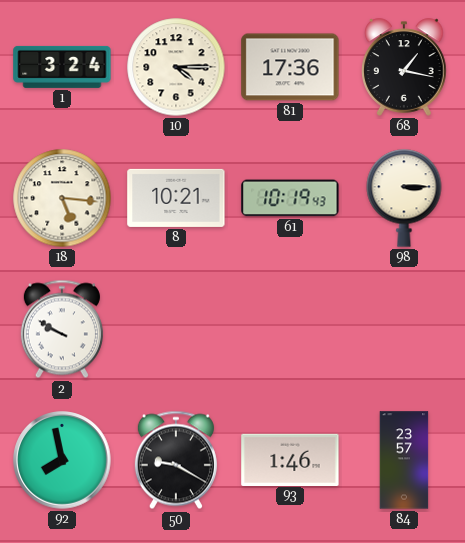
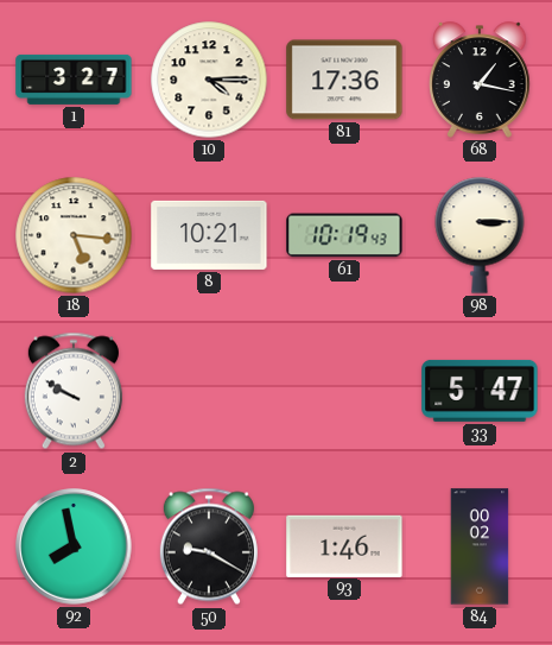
1: 3:24 -> 3:27
33: none -> 5:47
84: 23:57 -> 00:02
